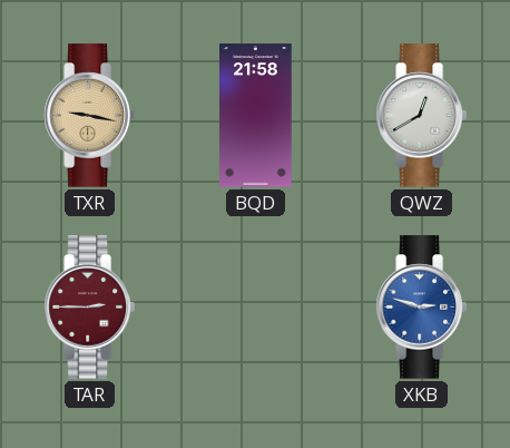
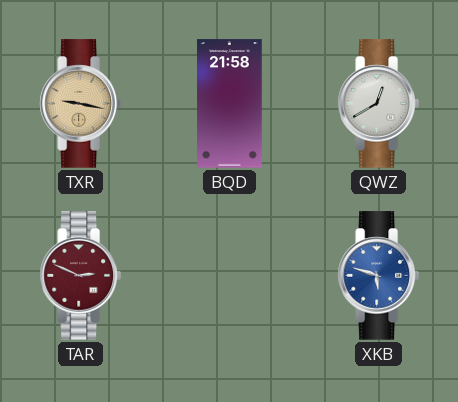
TAR: 2:45 -> 2:49
XKB: 2:48 -> 5:48
